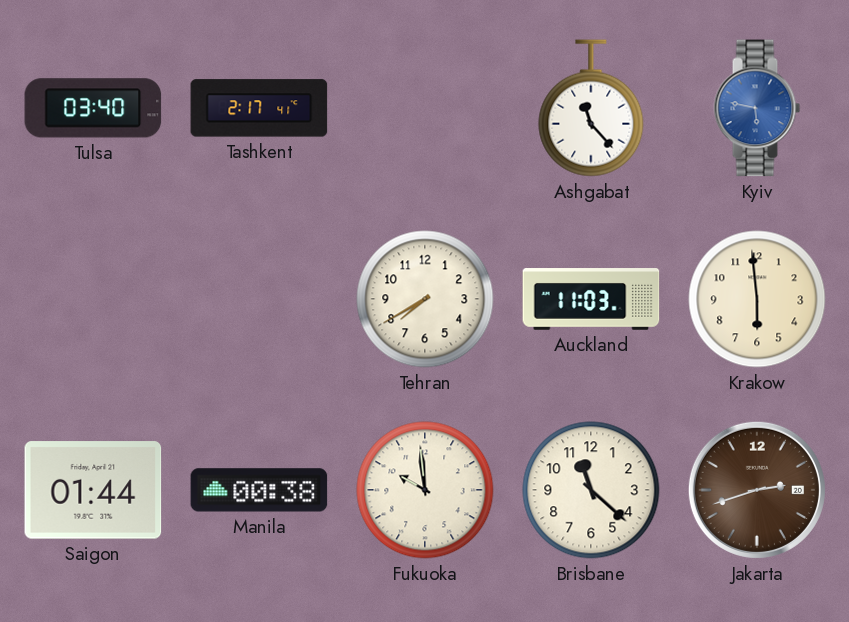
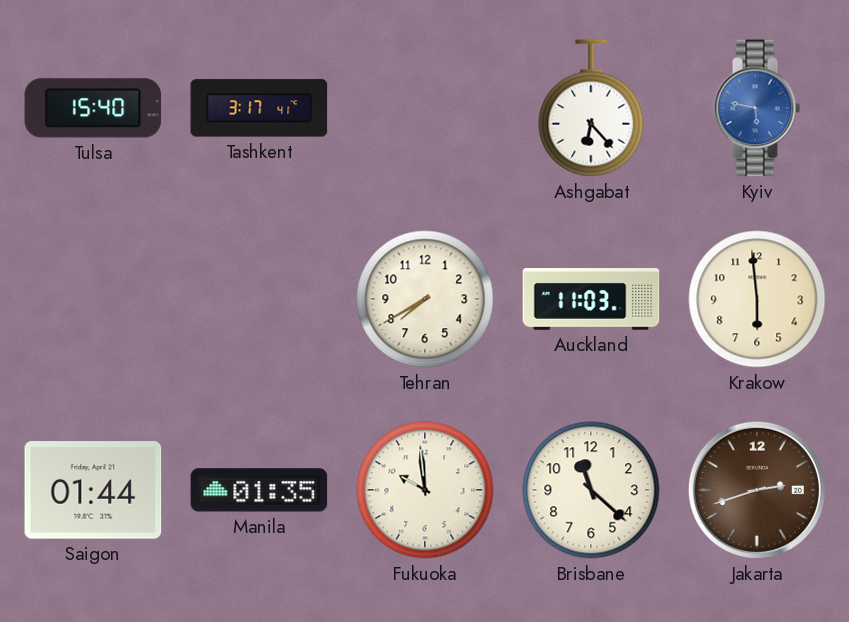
Tulsa: 03:40 -> 15:40
Tashkent: 2:17 -> 3:17
Ashgabat: 11:23 -> 6:23
Manila: 00:38 -> 01:35
